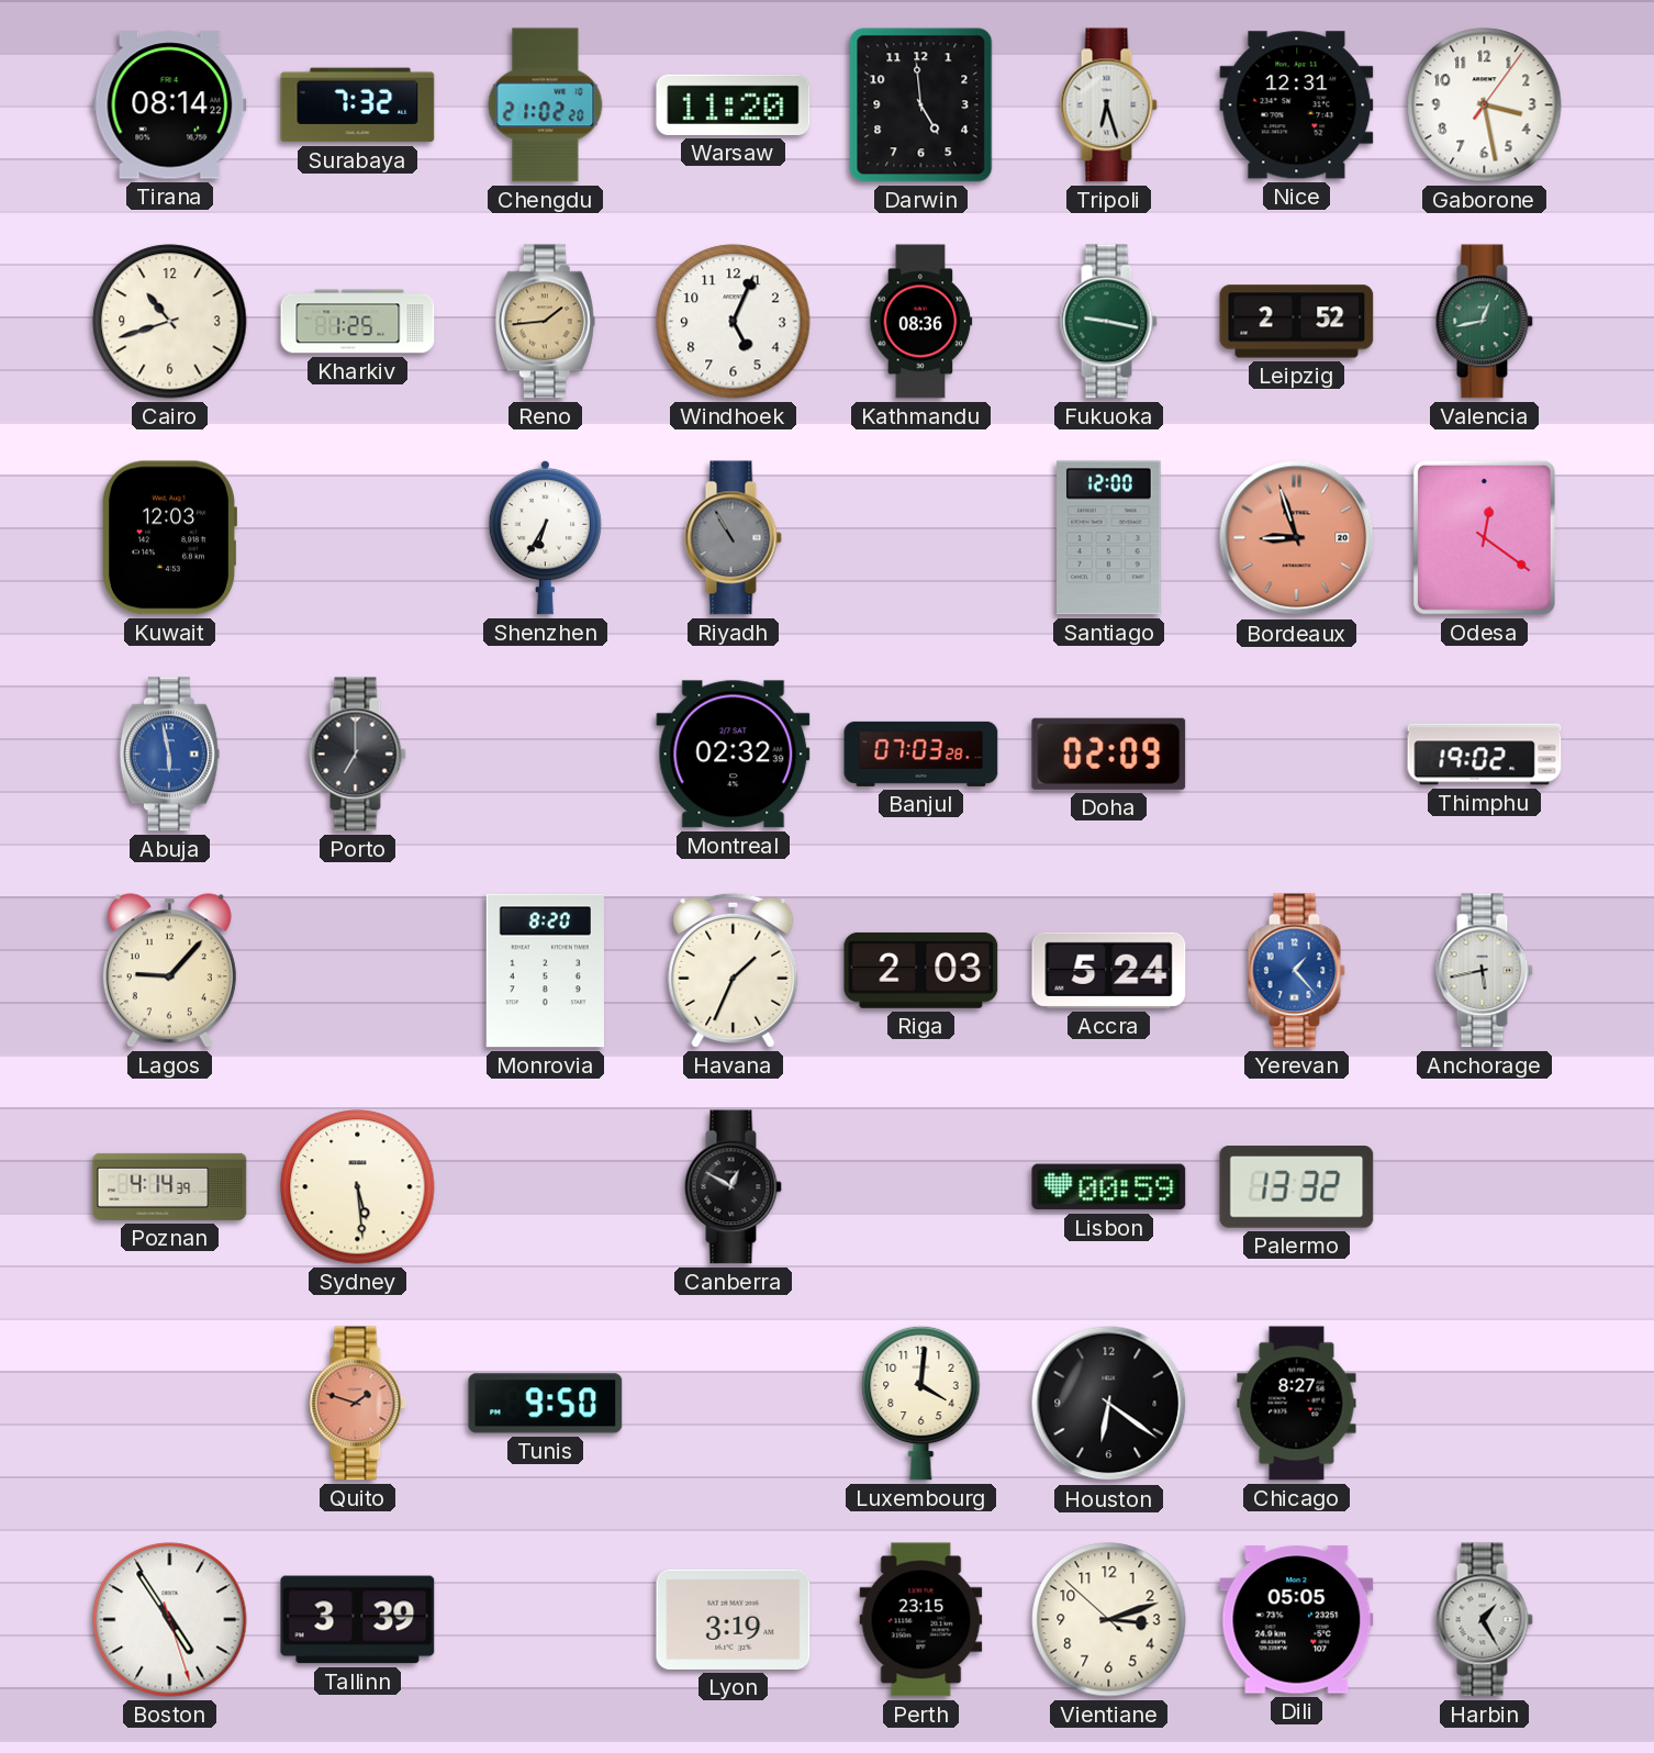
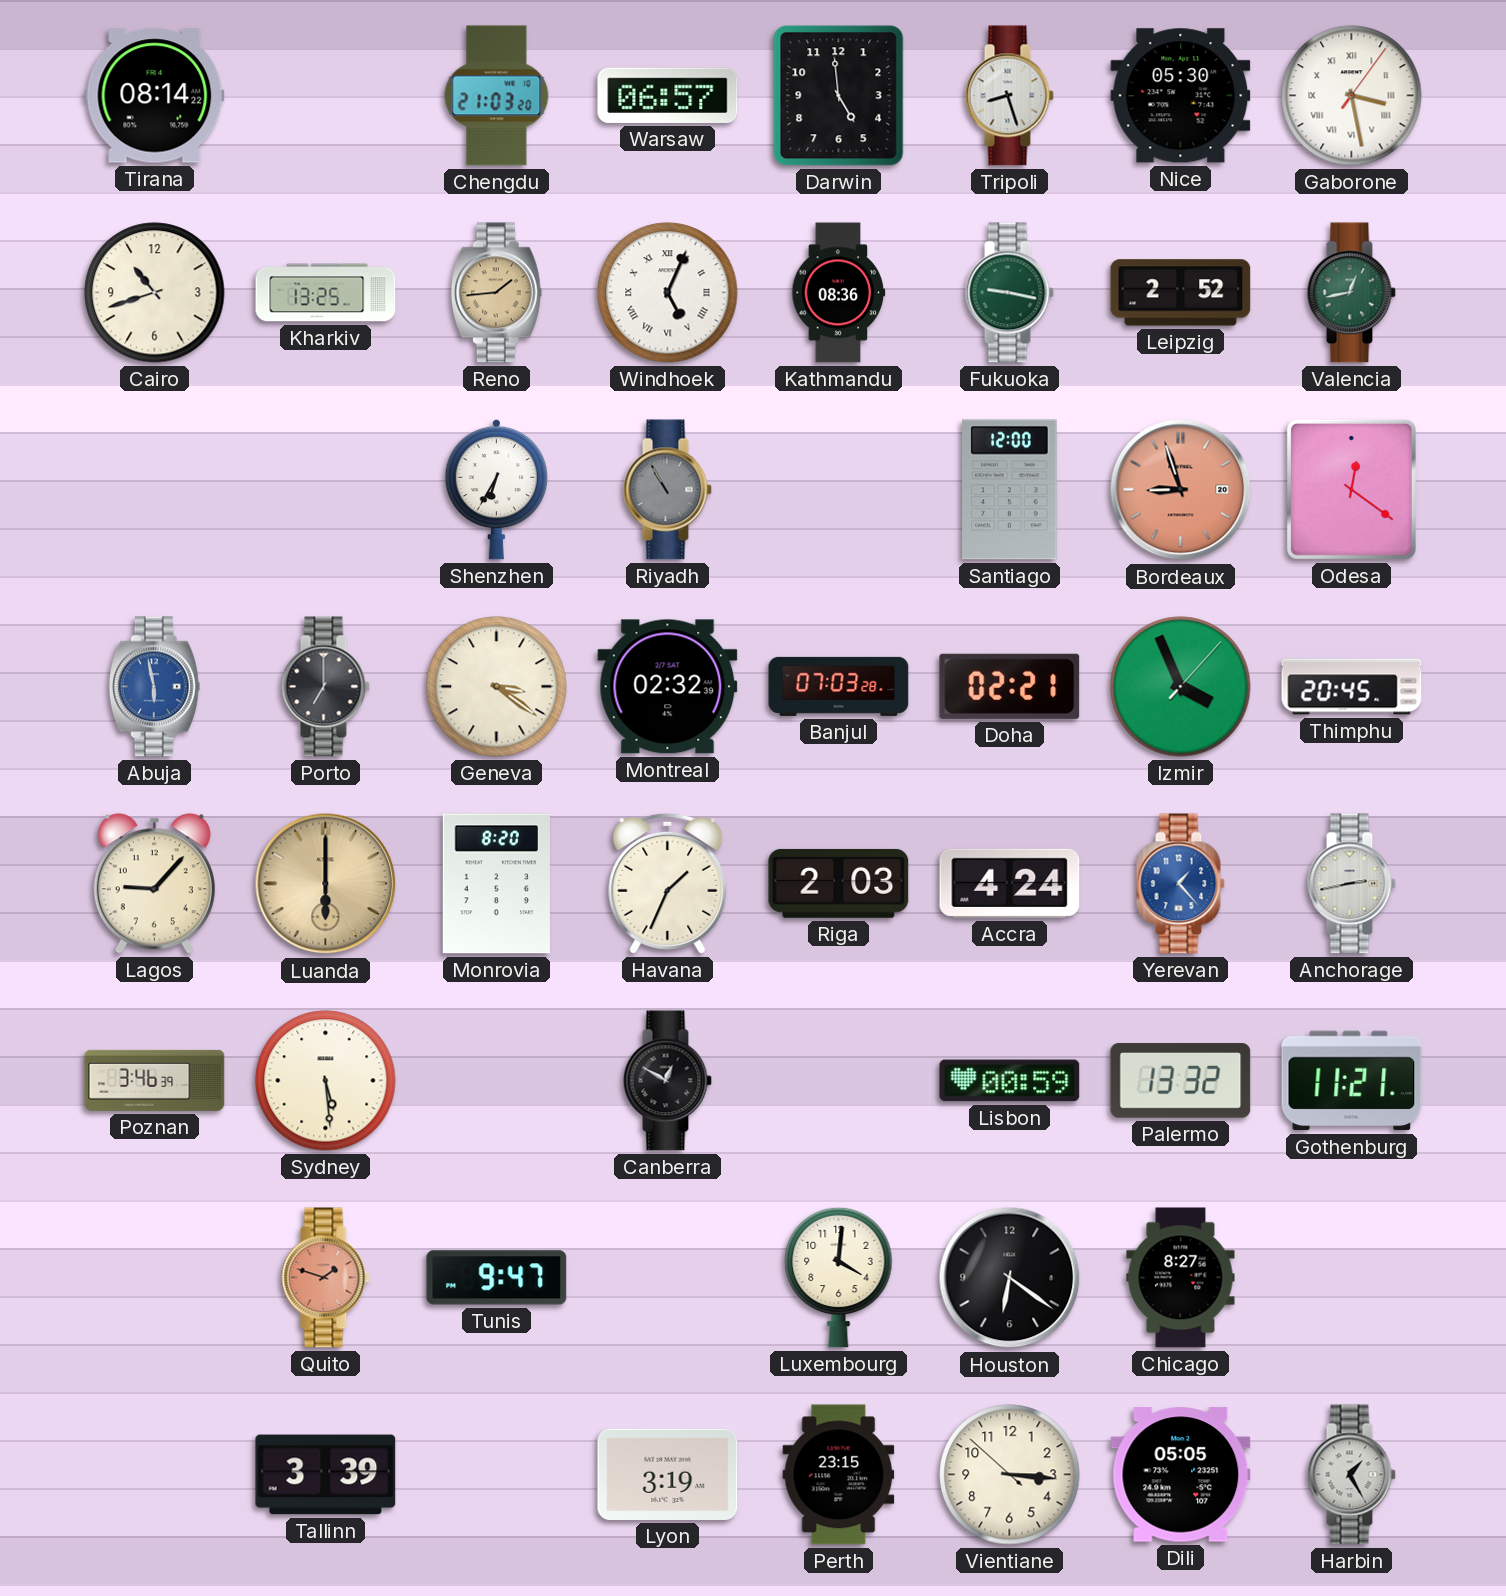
Surabaya: 7:32 -> none
Chengdu: 21:02 -> 21:03
Warsaw: 11:20 -> 06:57
Tripoli: 6:27 -> 8:27
Nice: 12:31 -> 05:30
Gaborone numerals: Arabic -> Roman
Kharkiv: 1:25 -> 13:25
Windhoek numerals: Arabic -> Roman
Kuwait: 12:03 -> none
Geneva: none -> 3:21
Doha: 02:09 -> 02:21
Izmir: none -> 3:56
Thimphu: 19:02 -> 20:45
Luanda: none -> 6:00
Accra: 5:24 -> 4:24
Anchorage: 5:43 -> 2:43
Poznan: 4:14 -> 3:46
Gothenburg: none -> 11:21
Tunis: 9:50 -> 9:47
Boston: 4:54 -> none
Vientiane: 3:11 -> 3:15
